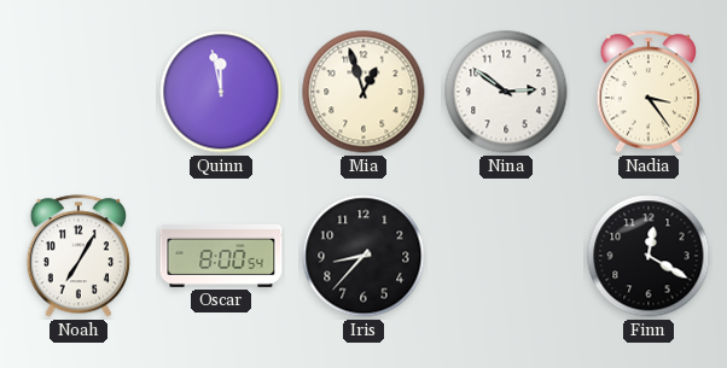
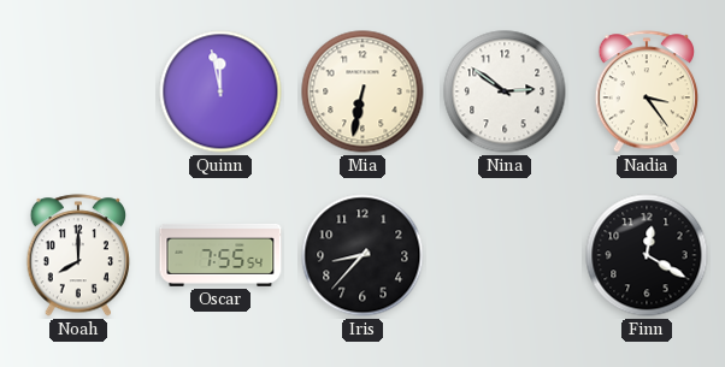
Mia: 12:57 -> 6:32
Noah: 7:05 -> 8:00
Oscar: 8:00 -> 7:55
